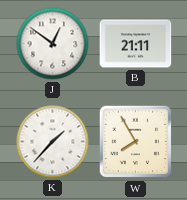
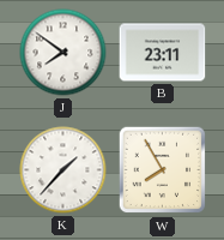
J: 12:51 -> 7:51
B: 21:11 -> 23:11
